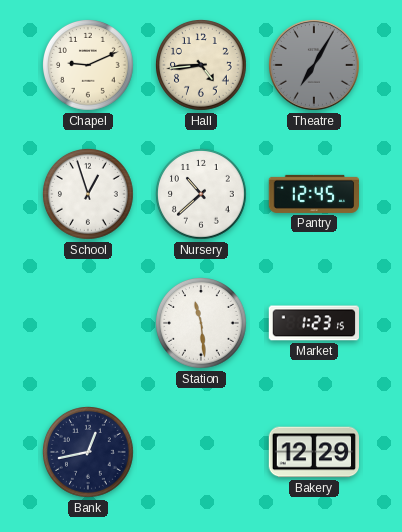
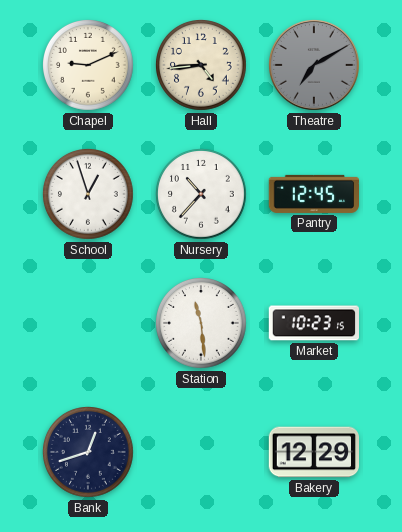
Theatre: 7:05 -> 7:10
Nursery: 10:38 -> 10:37
Market: 1:23 -> 10:23
Bank: 12:43 -> 12:42
